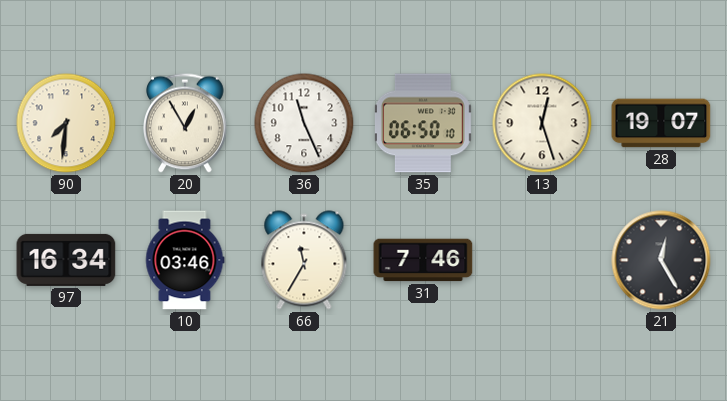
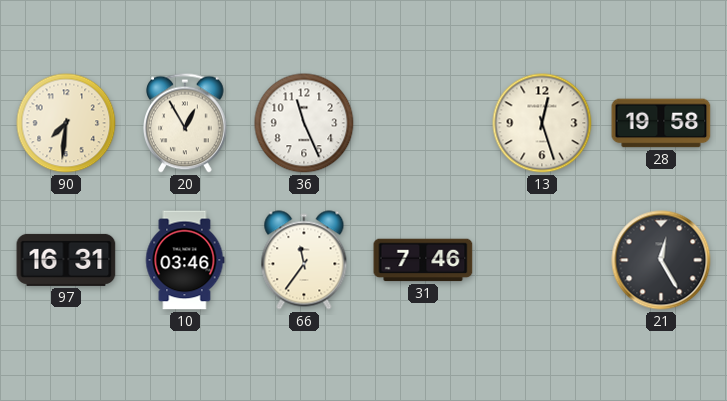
35: 06:50 -> none
28: 19:07 -> 19:58
97: 16:34 -> 16:31
66: 11:35 -> 11:36
